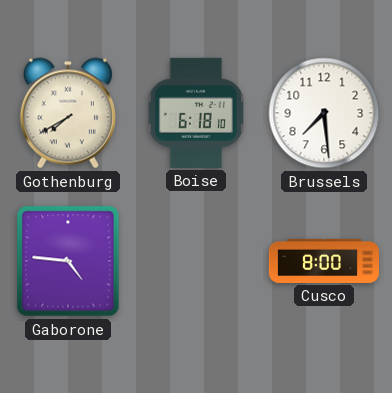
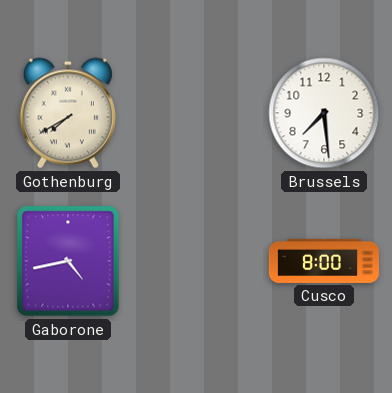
Boise: 6:18 -> none
Gaborone: 4:46 -> 4:43
